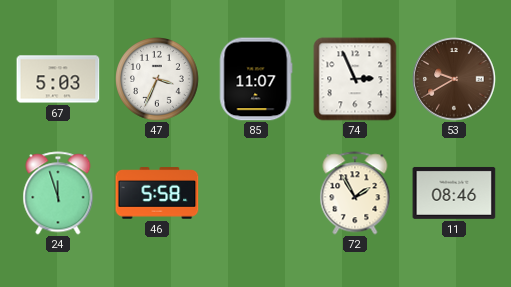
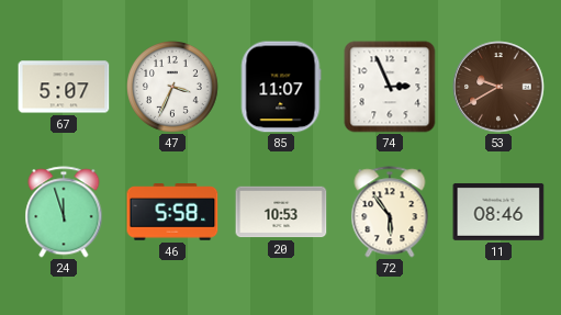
67: 5:03 -> 5:07
20: none -> 10:53
72: 1:55 -> 5:54
